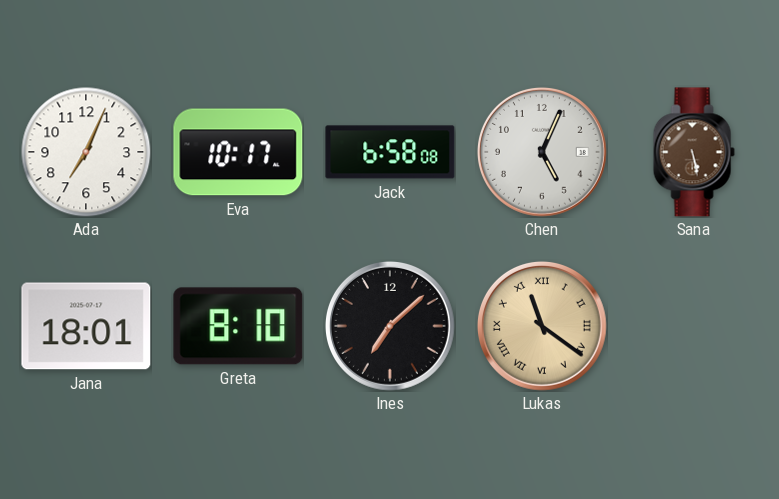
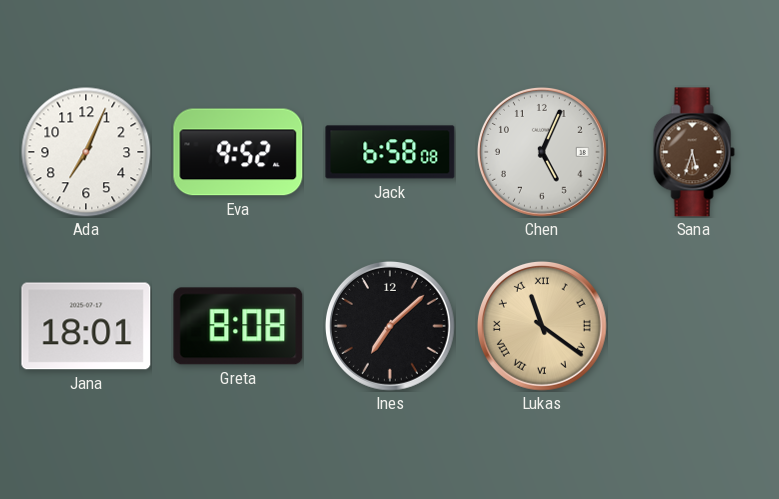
Eva: 10:17 -> 9:52
Sana: 5:28 -> 5:33
Greta: 8:10 -> 8:08
